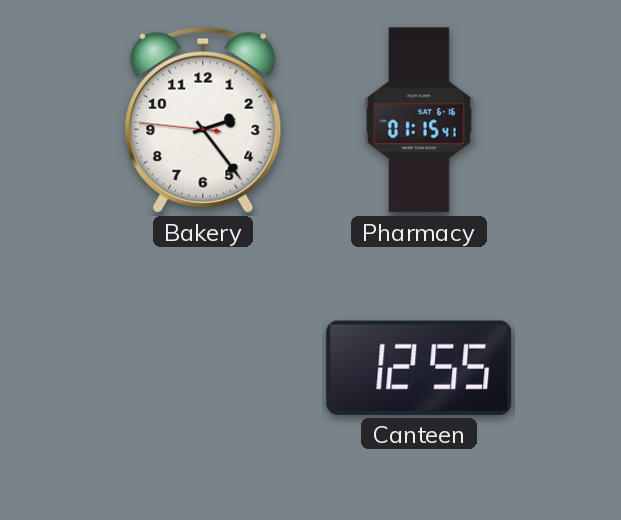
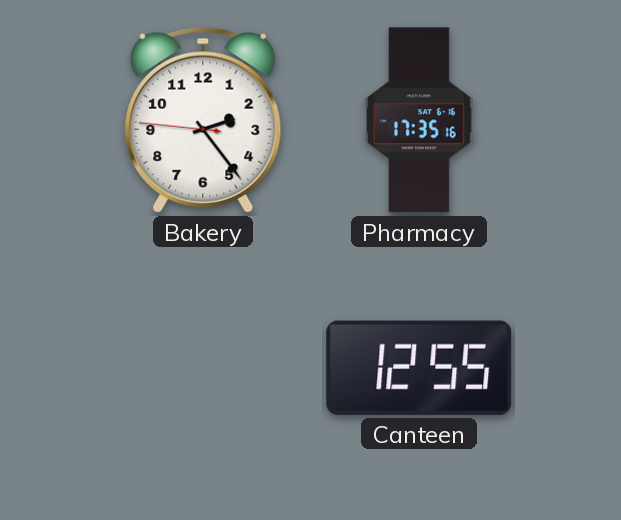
Pharmacy: 01:15 -> 17:35
